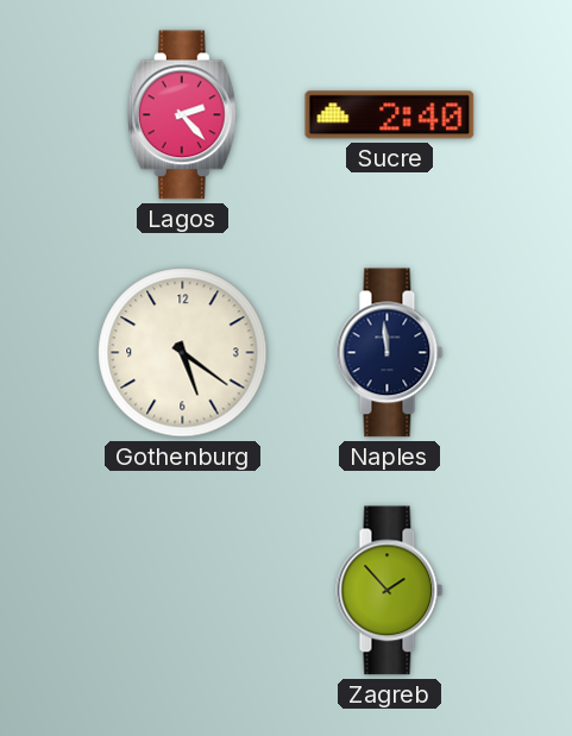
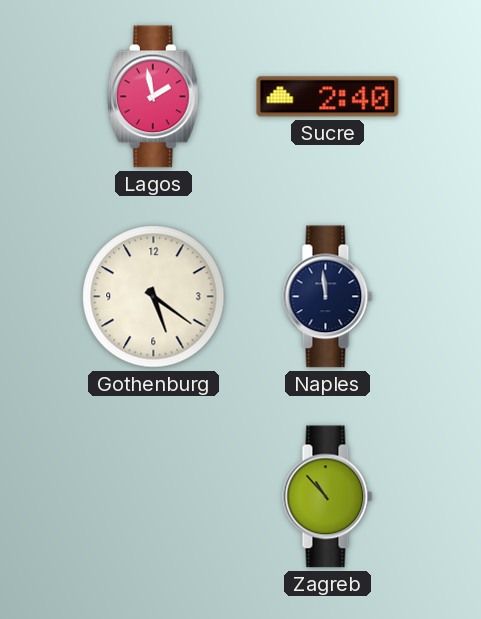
Lagos: 2:23 -> 1:58
Zagreb: 1:53 -> 10:53
